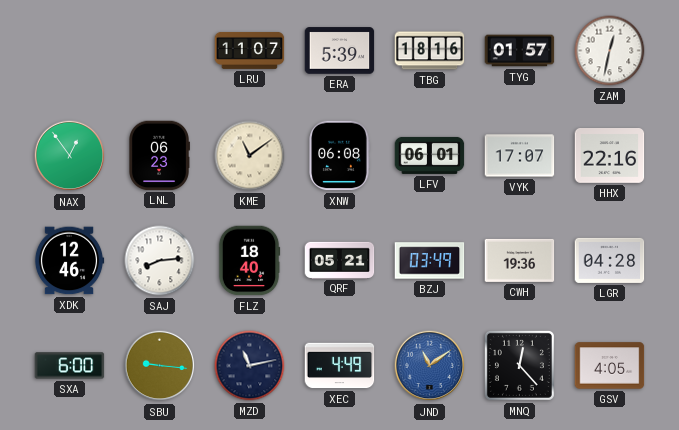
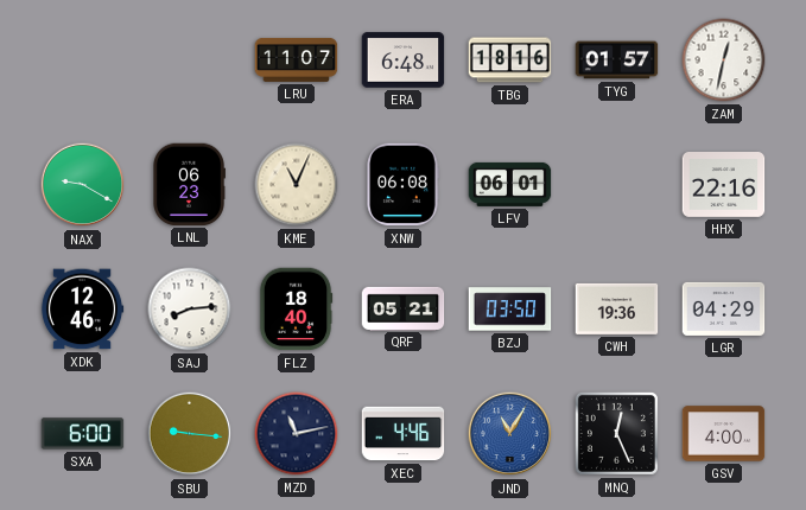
ERA: 5:39 -> 6:48
NAX: 12:54 -> 9:20
KME: 11:09 -> 11:04
VYK: 17:07 -> none
BZJ: 03:49 -> 03:50
LGR: 04:28 -> 04:29
XEC: 4:49 -> 4:46
JND: 11:09 -> 11:05
MNQ: 12:23 -> 12:26
GSV: 4:05 -> 4:00
